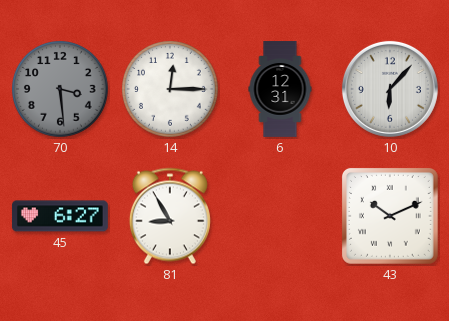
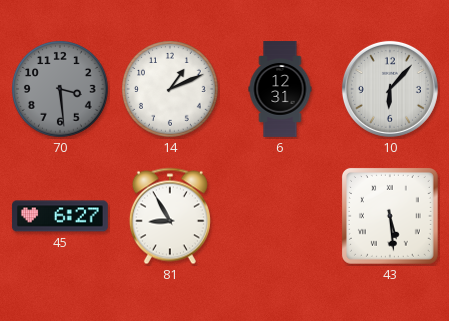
14: 12:15 -> 1:11
43: 10:11 -> 5:29
